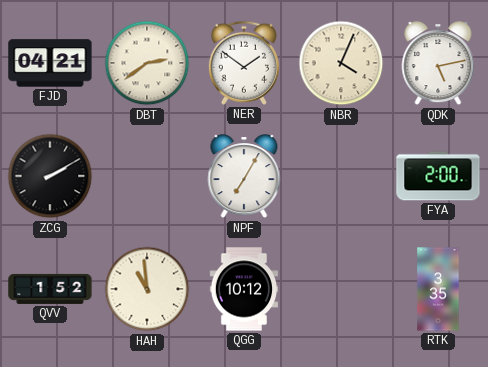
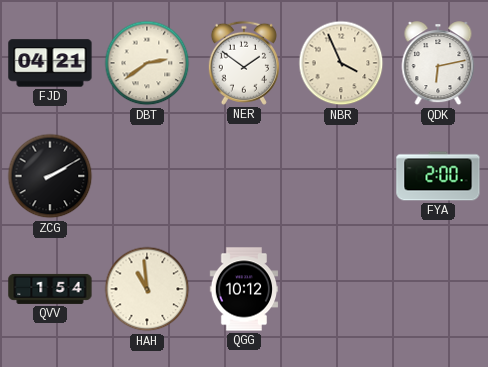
NBR: 4:04 -> 3:56
QDK: 5:13 -> 6:13
NPF: 7:05 -> none
QVV: 1:52 -> 1:54
RTK: 3:35 -> none
